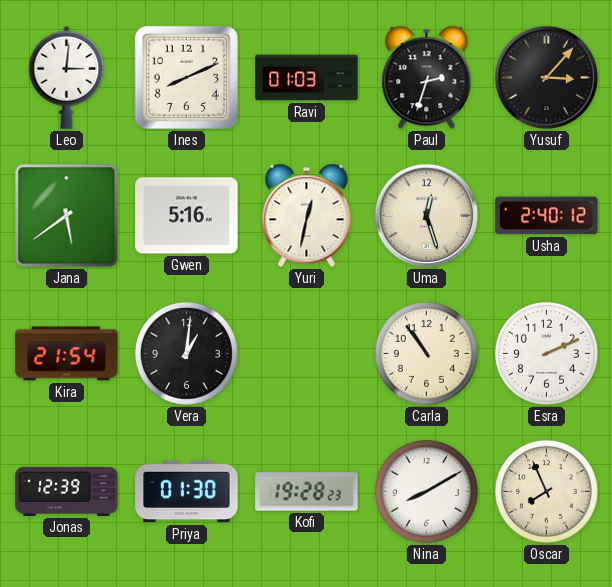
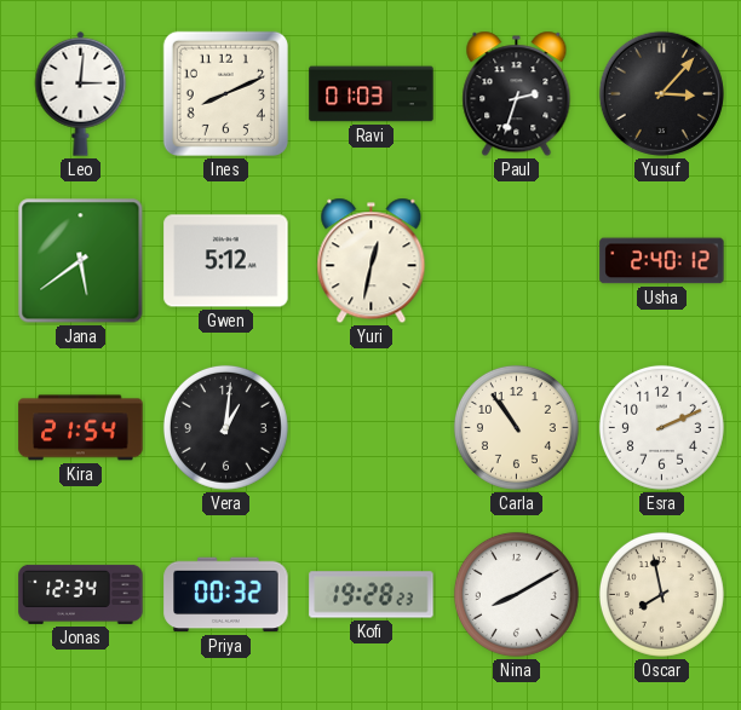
Gwen: 5:16 -> 5:12
Uma: 12:27 -> none
Jonas: 12:39 -> 12:34
Priya: 01:30 -> 00:32
Oscar: 7:56 -> 7:58
